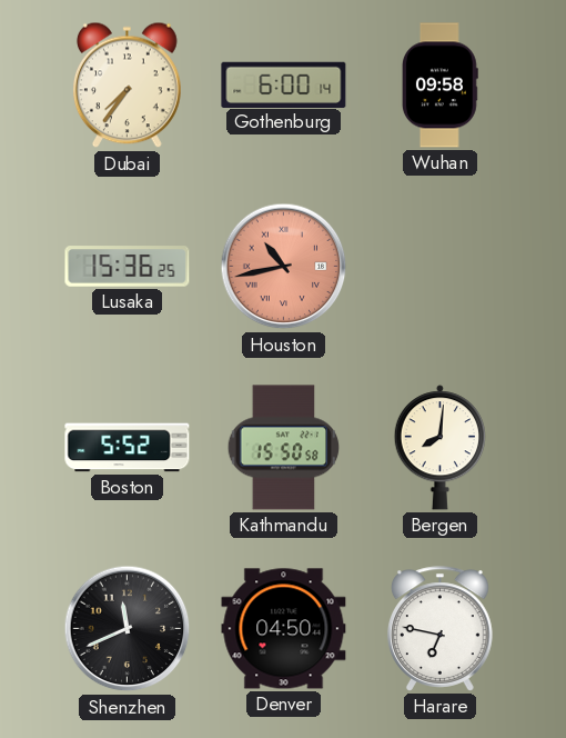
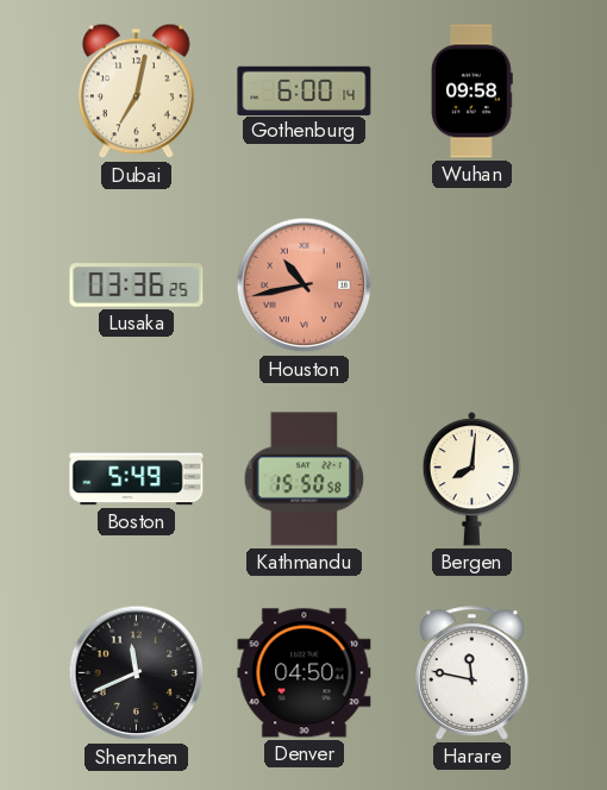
Dubai: 7:36 -> 7:02
Lusaka: 15:36 -> 03:36
Boston: 5:52 -> 5:49
Harare: 6:47 -> 11:47
